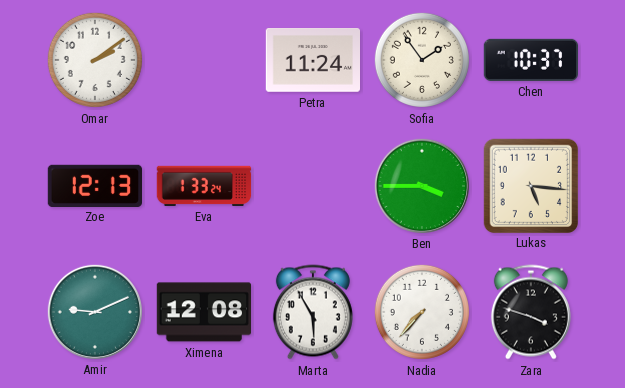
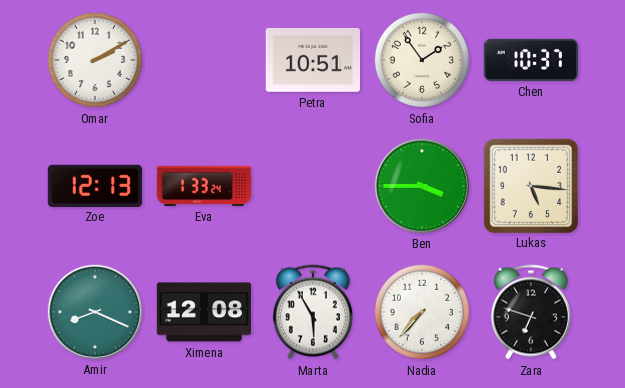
Omar: 2:09 -> 2:10
Petra: 11:24 -> 10:51
Amir: 9:11 -> 8:19
Zara: 3:48 -> 6:48
